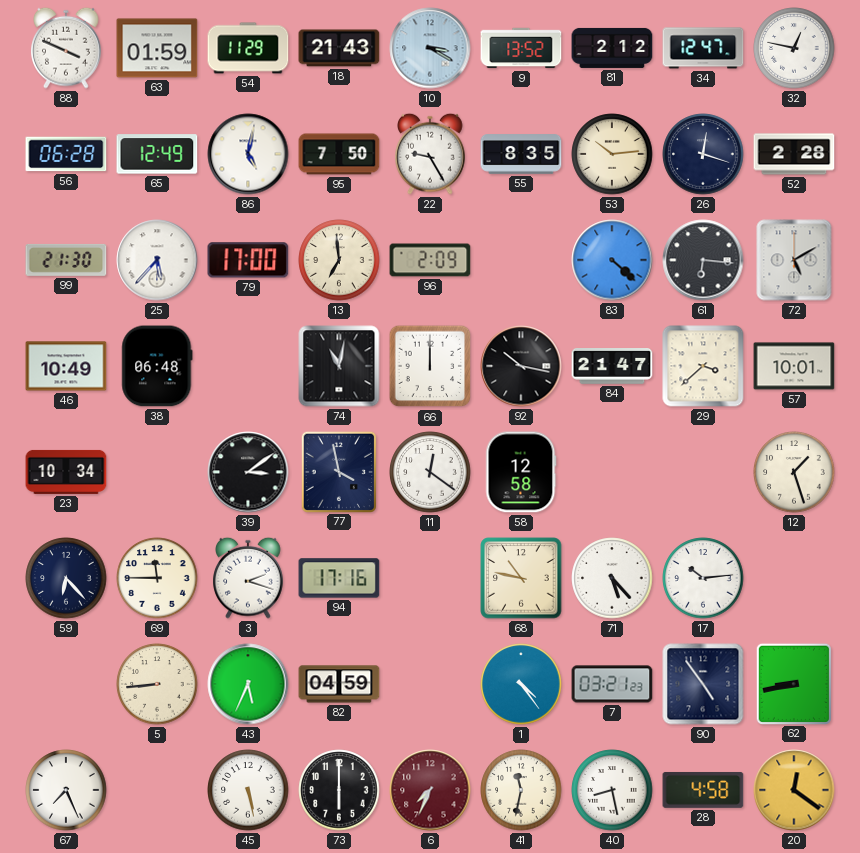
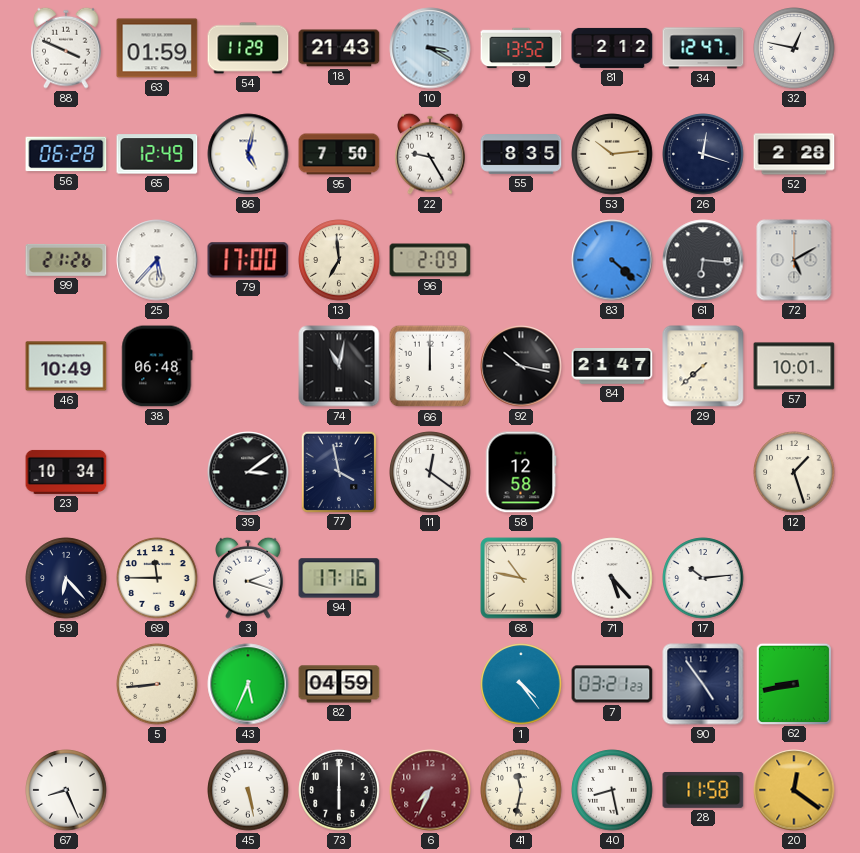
99: 21:30 -> 21:26
29: 3:38 -> 7:38
67: 7:26 -> 8:26
28: 4:58 -> 11:58
